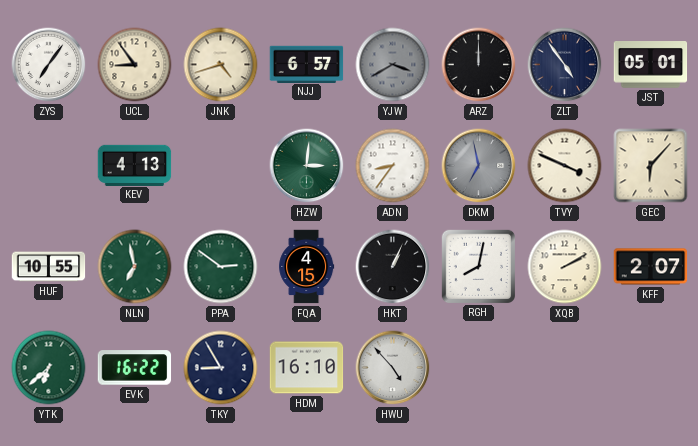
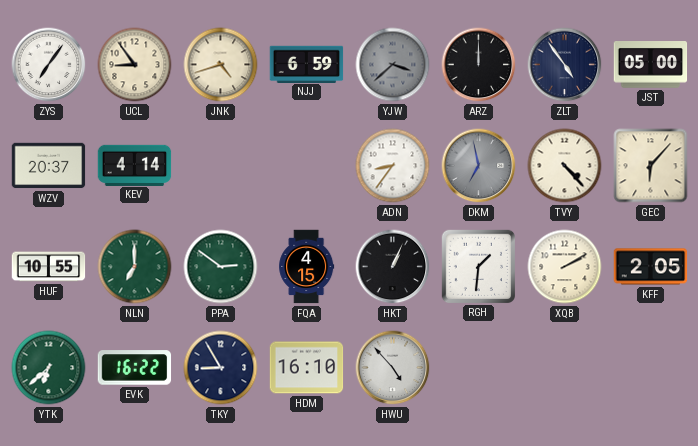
NJJ: 6:57 -> 6:59
YJW: 3:40 -> 3:38
JST: 05:01 -> 05:00
WZV: none -> 20:37
KEV: 4:13 -> 4:14
HZW: 3:01 -> none
TVY: 3:49 -> 4:23
NLN: 6:58 -> 7:00
RGH: 8:02 -> 1:31
KFF: 2:07 -> 2:05
